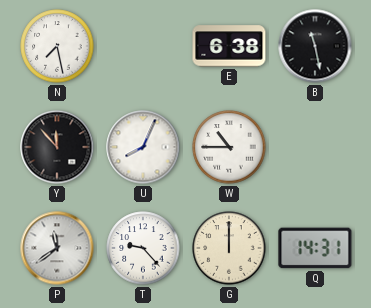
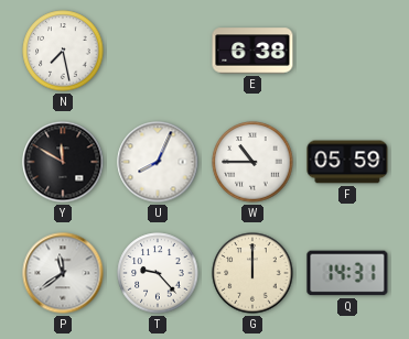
B: 11:28 -> none
Y: 11:53 -> 11:50
F: none -> 05:59
